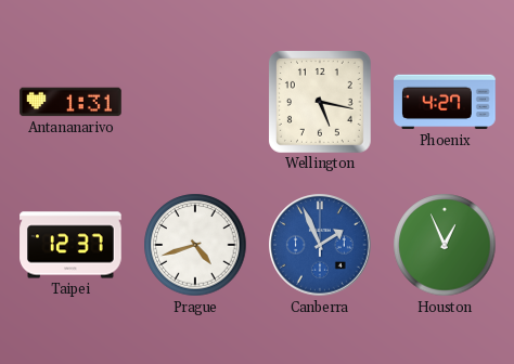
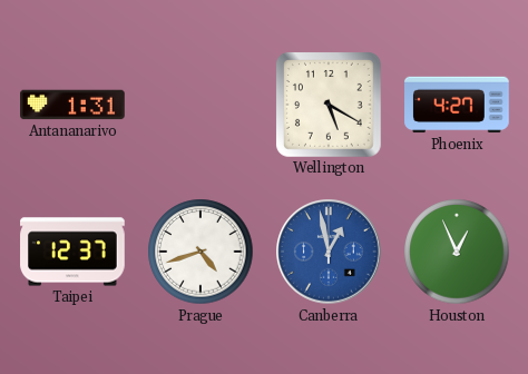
Wellington: 5:17 -> 5:20
Canberra: 1:56 -> 12:58
